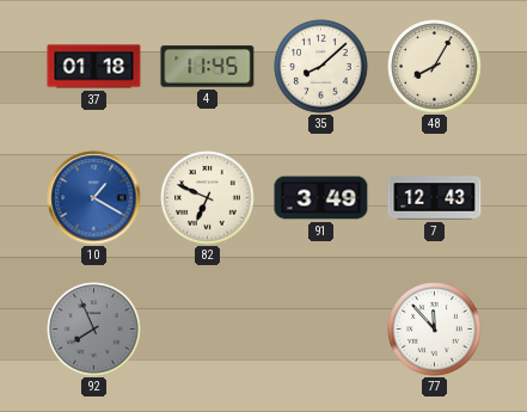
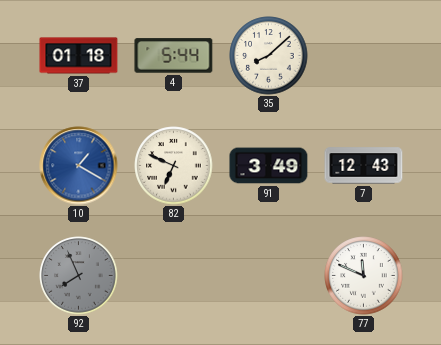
4: 11:45 -> 5:44
48: 8:05 -> none
77: 11:53 -> 11:49
